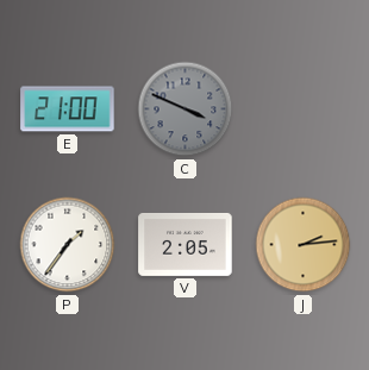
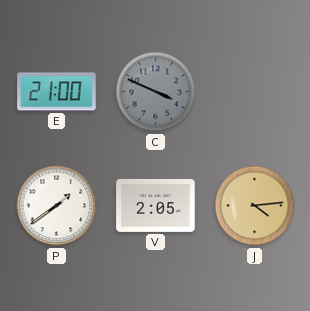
P: 1:36 -> 1:39
J: 2:14 -> 4:14
